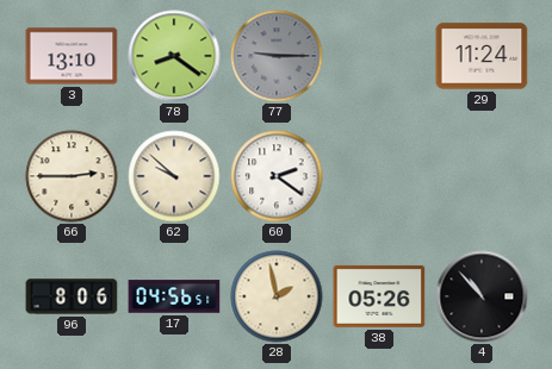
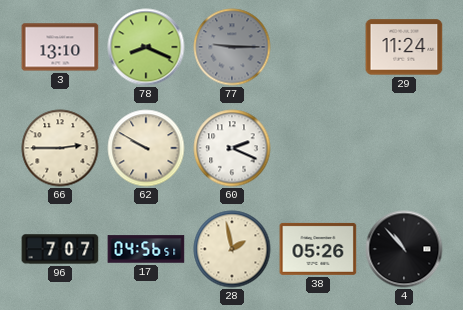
78: 8:21 -> 8:19
62: 9:52 -> 9:50
60: 2:21 -> 2:19
96: 8:06 -> 7:07
